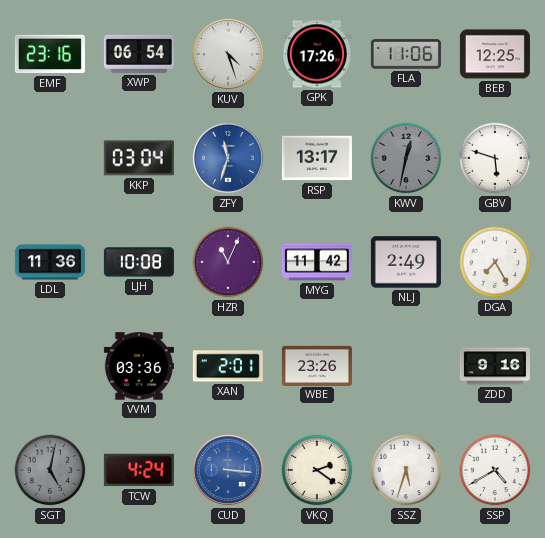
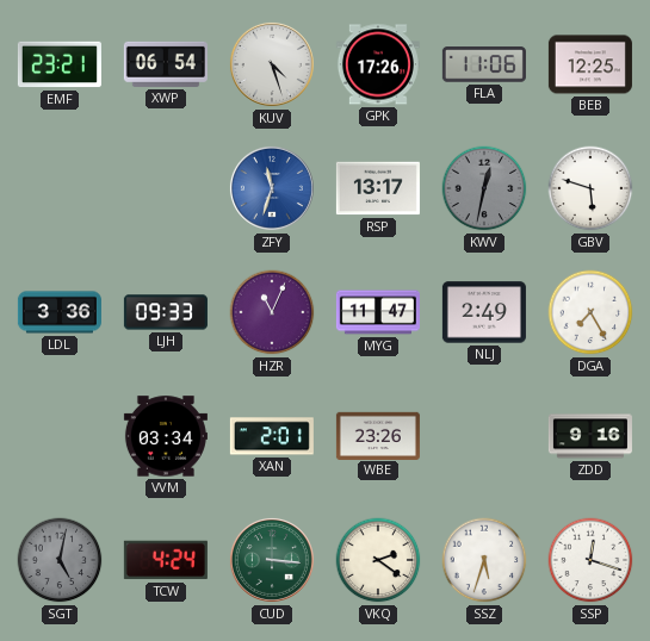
EMF: 23:16 -> 23:21
KKP: 03:04 -> none
LDL: 11:36 -> 3:36
LJH: 10:08 -> 09:33
MYG: 11:42 -> 11:47
VVM: 03:36 -> 03:34
CUD dial: blue -> green
SSP: 4:40 -> 12:18
